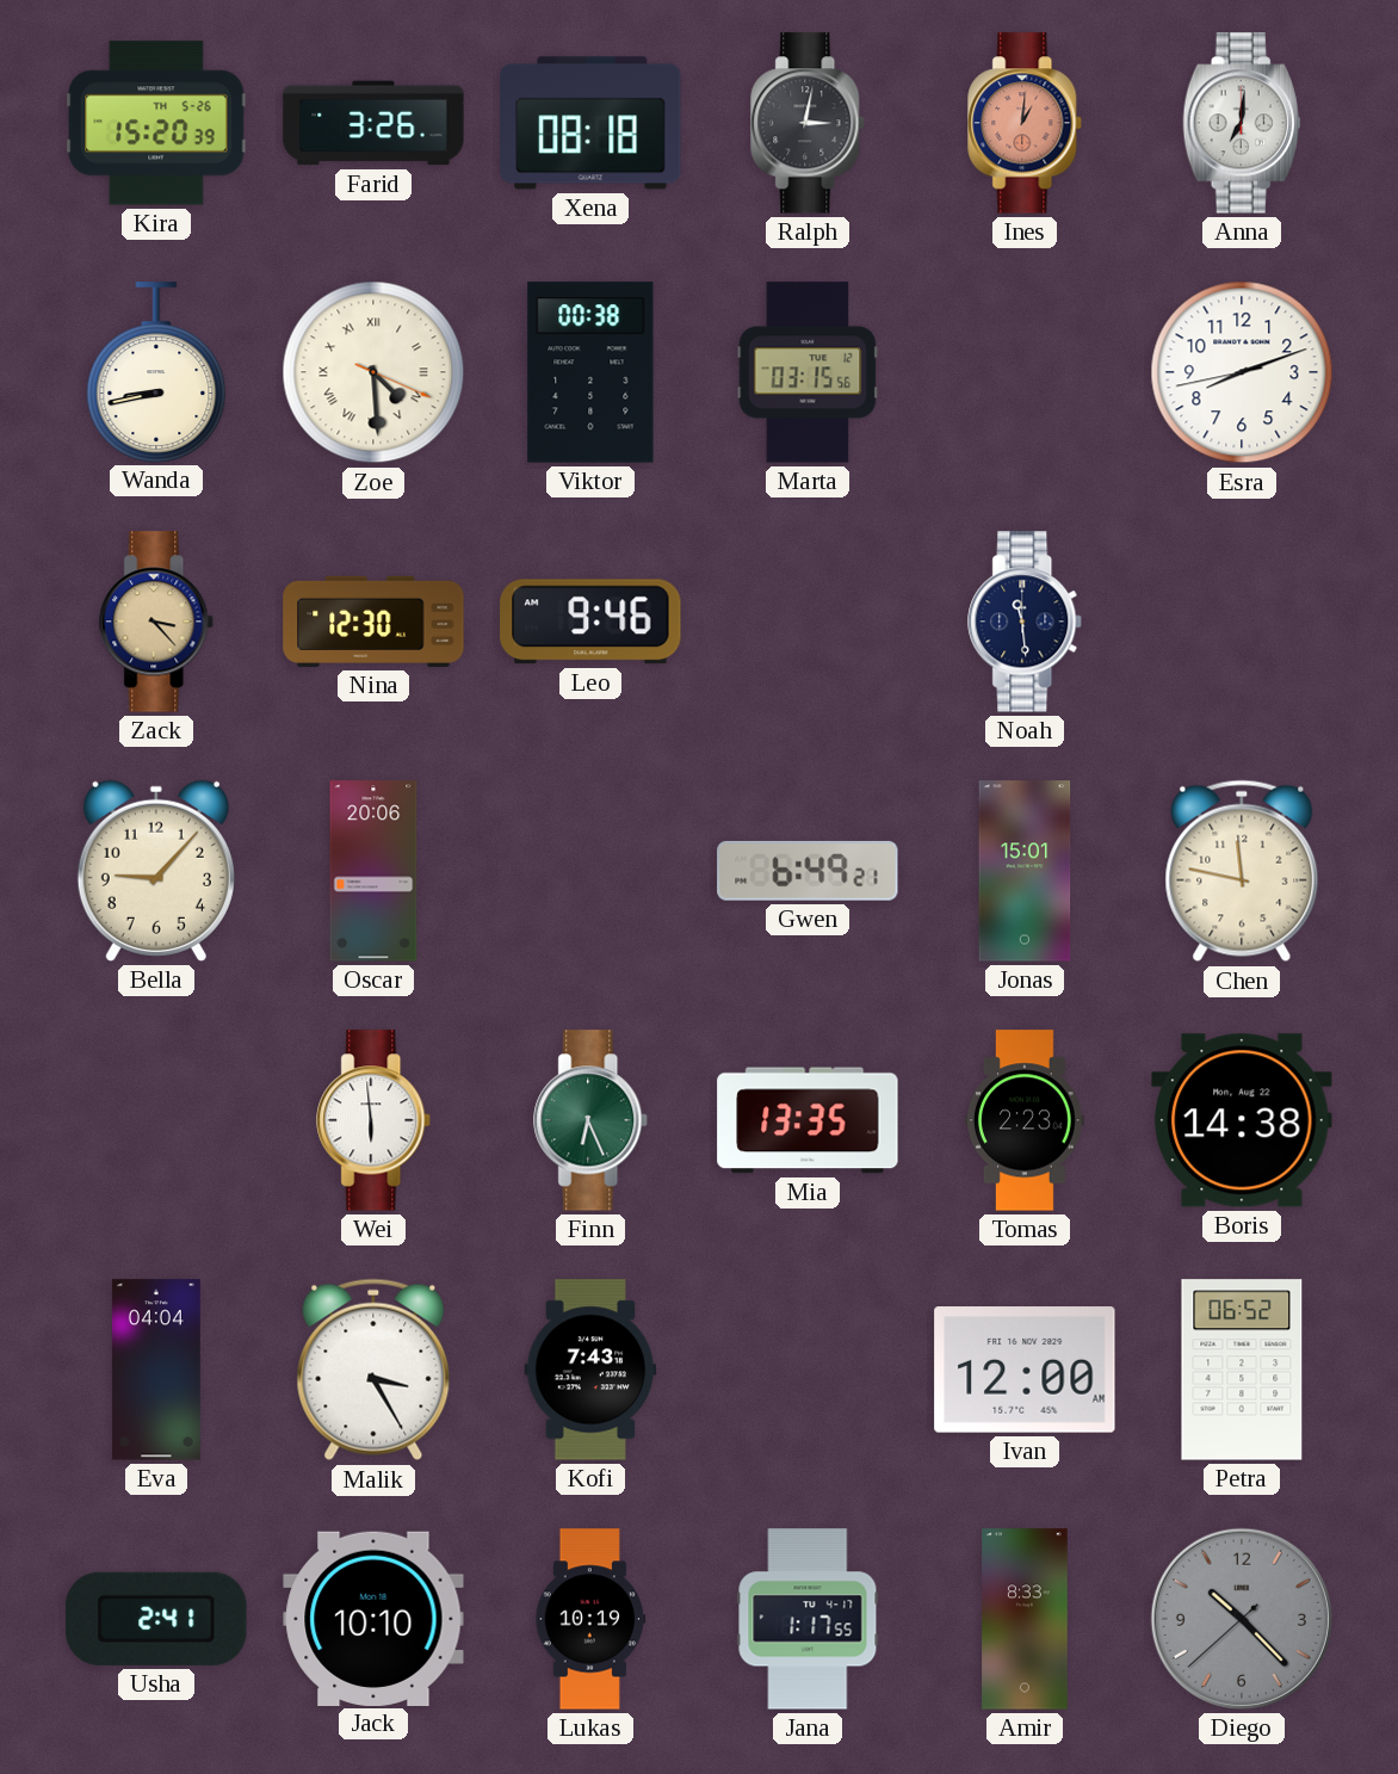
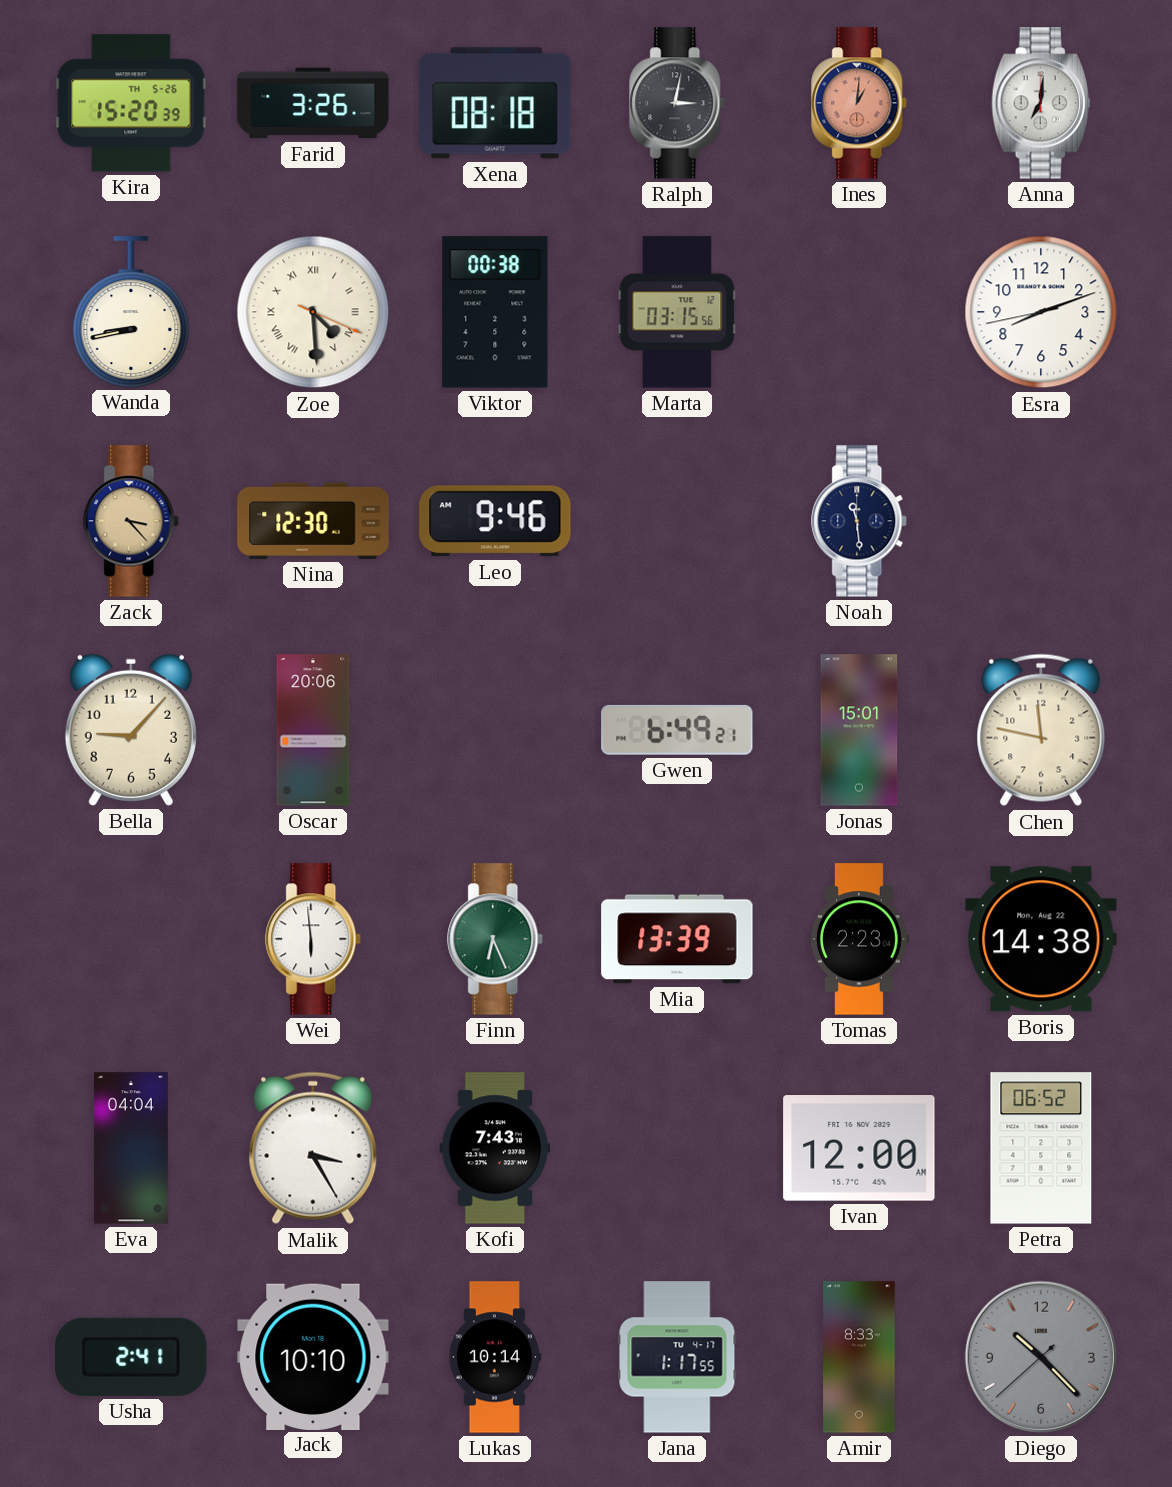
Mia: 13:35 -> 13:39
Lukas: 10:19 -> 10:14
